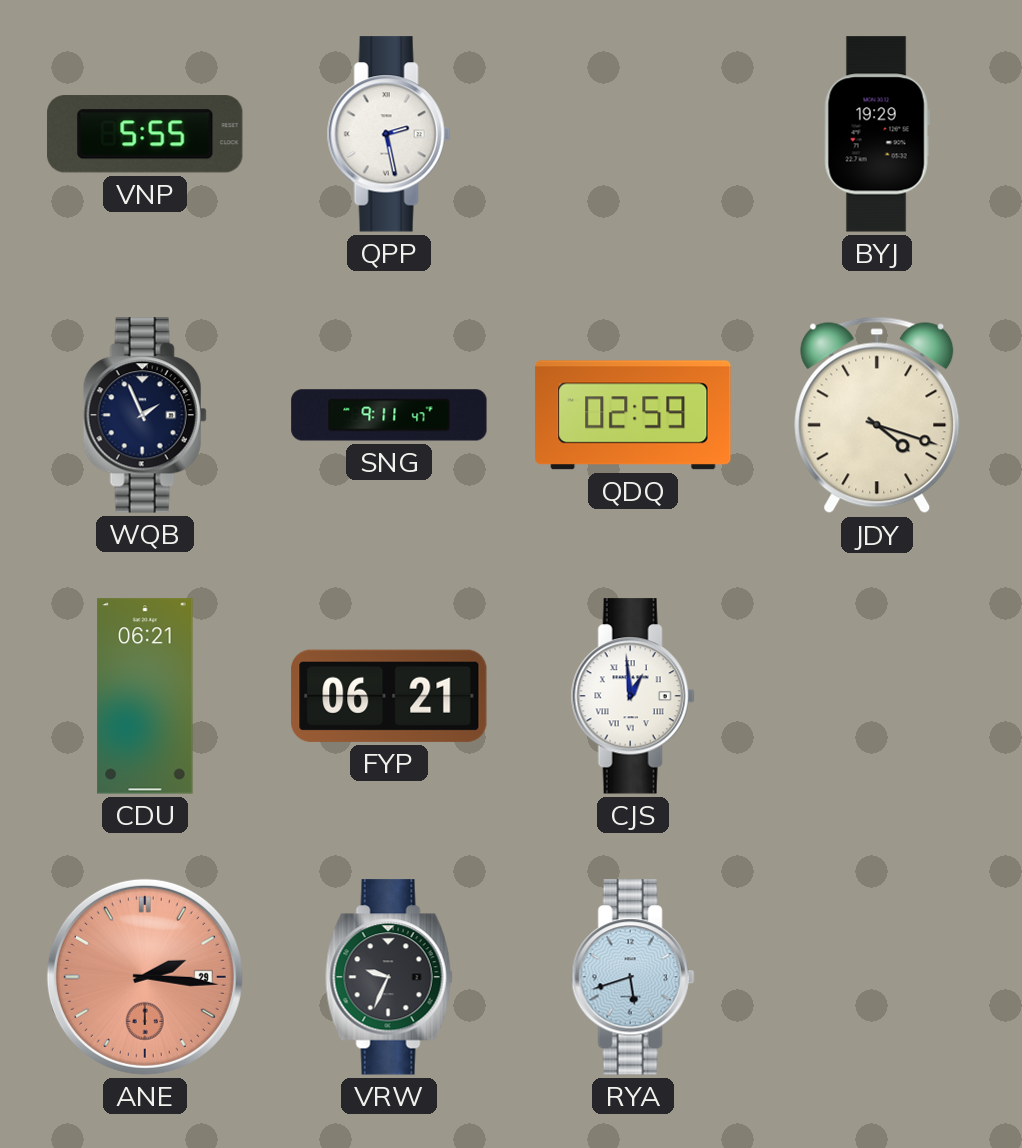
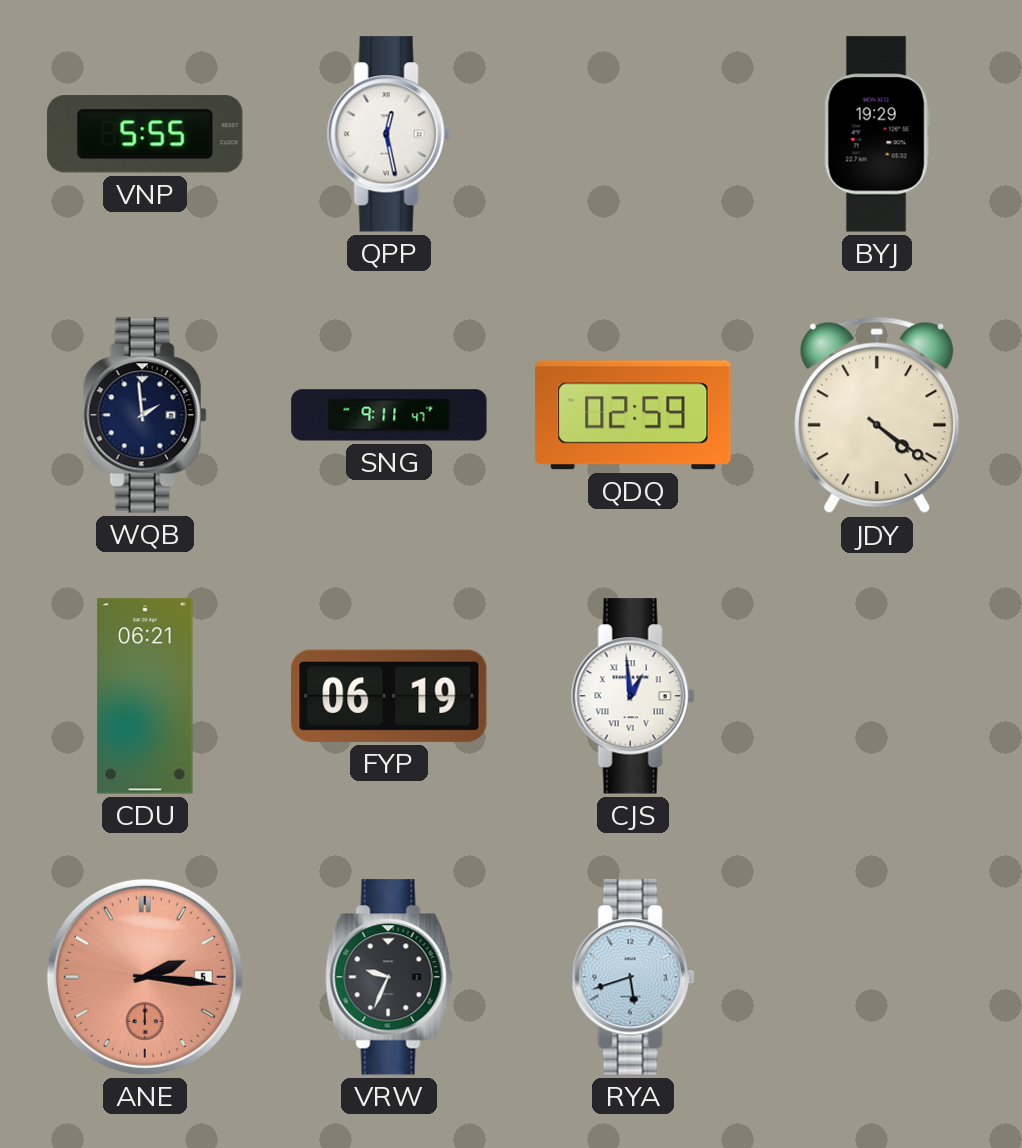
QPP: 2:28 -> 12:28
WQB: 1:56 -> 1:59
JDY: 4:18 -> 4:21
FYP: 06:21 -> 06:19
ANE date: 29 -> 5
